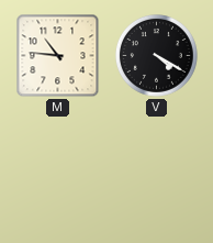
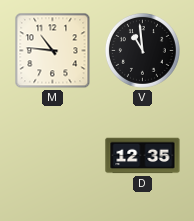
V: 4:20 -> 10:59
D: none -> 12:35
